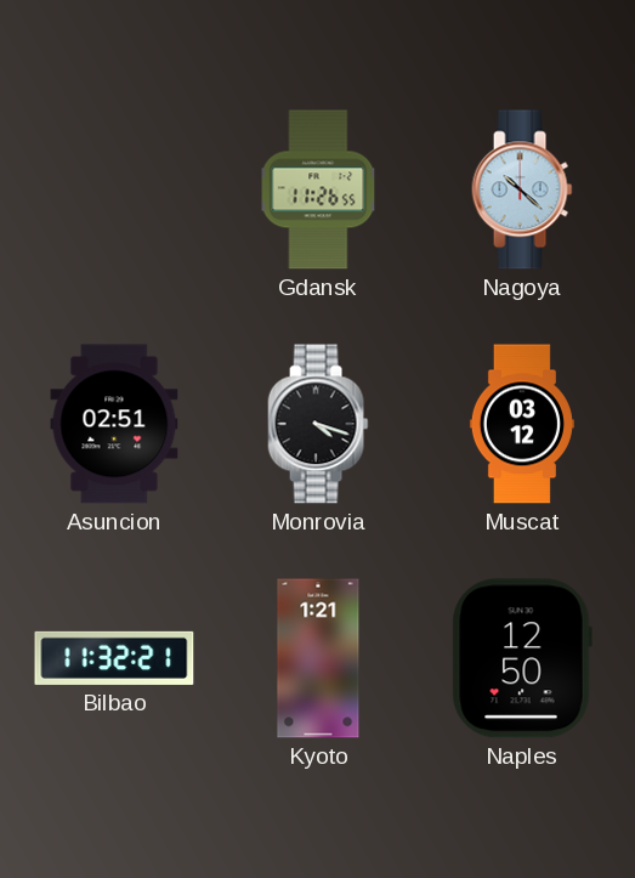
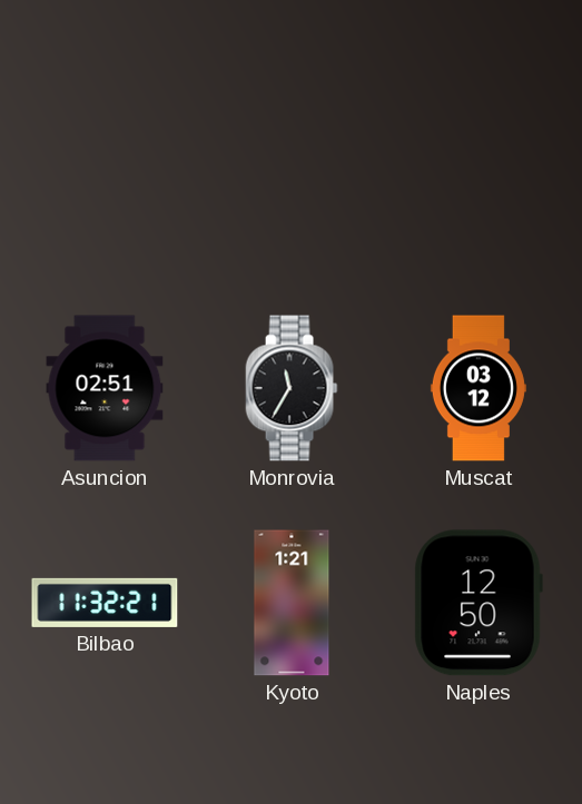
Gdansk: 11:26 -> none
Nagoya: 10:22 -> none
Monrovia: 4:18 -> 11:35
